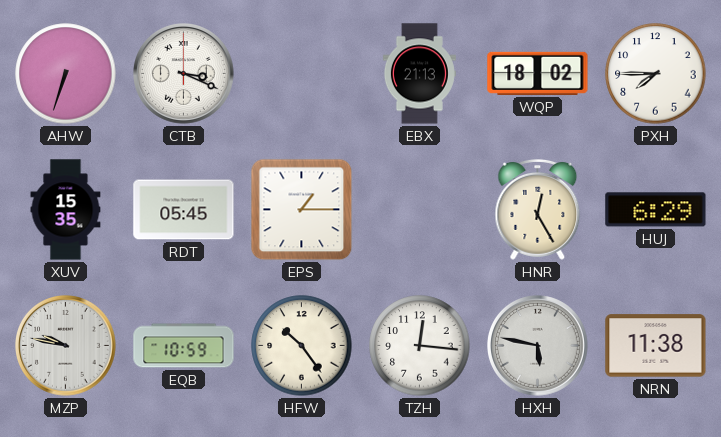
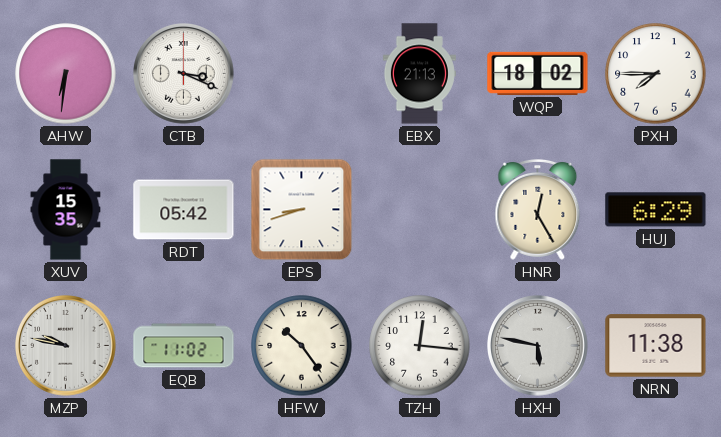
AHW: 6:33 -> 6:31
RDT: 05:45 -> 05:42
EPS: 1:15 -> 8:42
EQB: 10:59 -> 11:02
